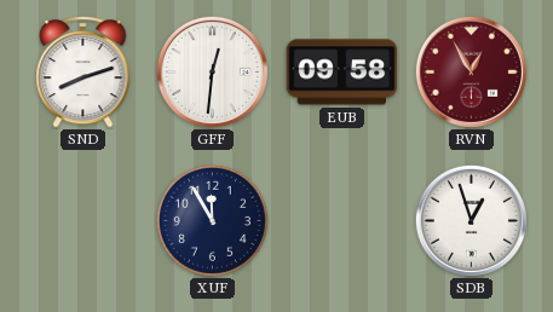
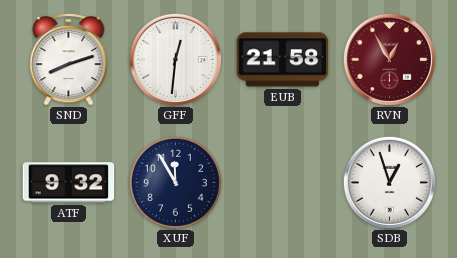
EUB: 09:58 -> 21:58
ATF: none -> 9:32
